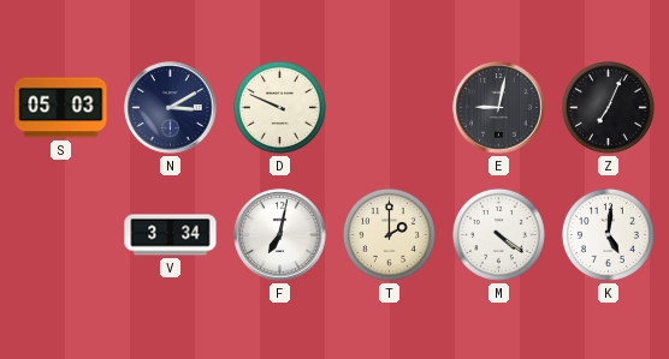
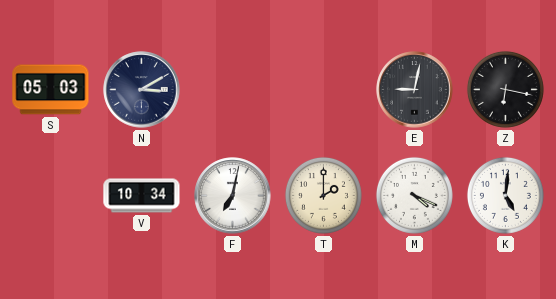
D: 9:49 -> none
Z: 7:04 -> 6:17
V: 3:34 -> 10:34
M: 4:21 -> 4:19
